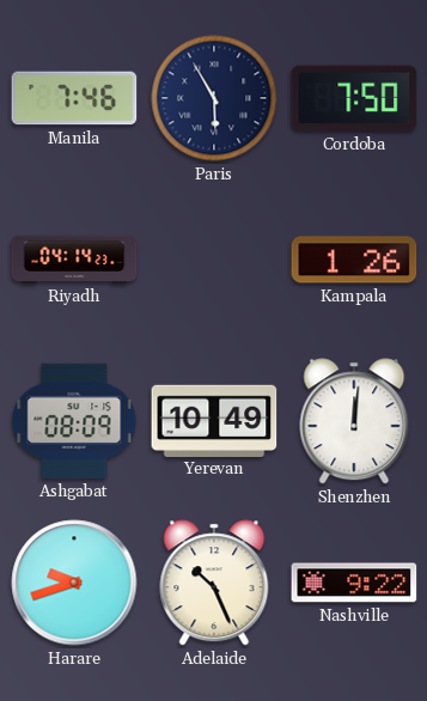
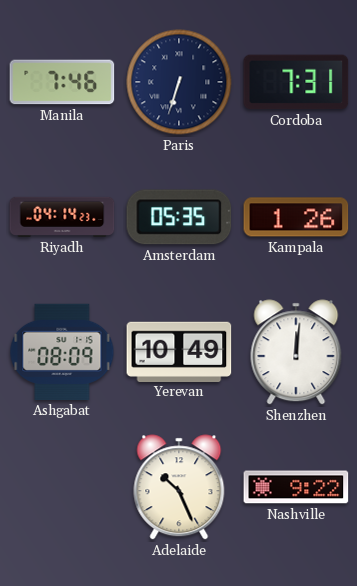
Paris: 5:55 -> 6:33
Cordoba: 7:50 -> 7:31
Amsterdam: none -> 05:35
Harare: 9:42 -> none
